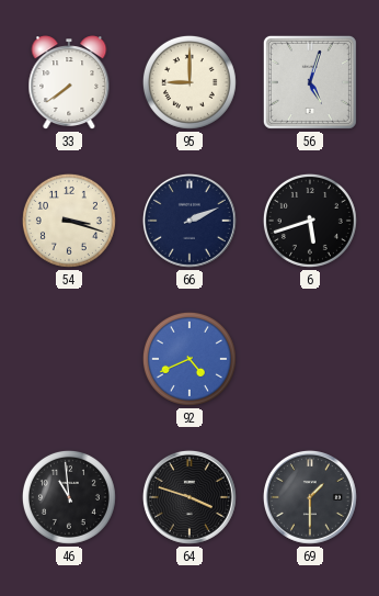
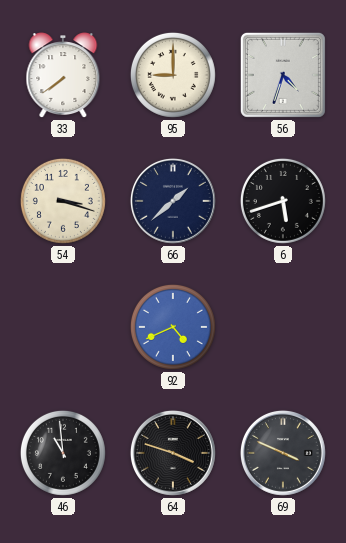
56: 5:03 -> 4:33
66: 2:11 -> 1:38
69: 1:30 -> 3:49
